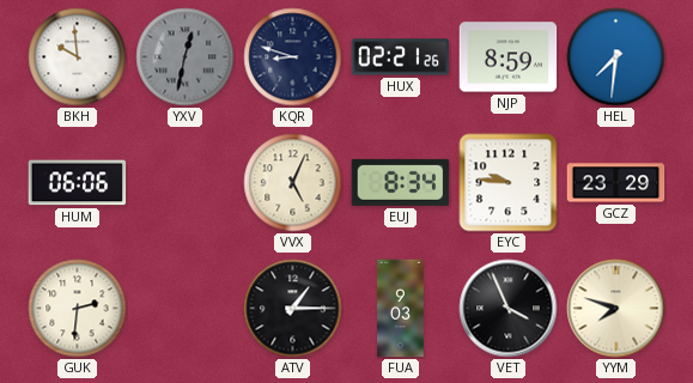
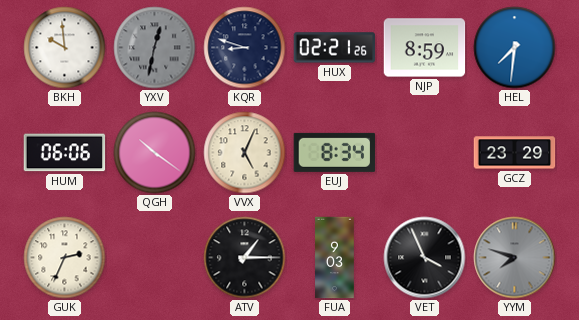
QGH: none -> 10:21
EYC: 9:46 -> none
GUK: 2:31 -> 2:34
YYM dial: cream -> grey
